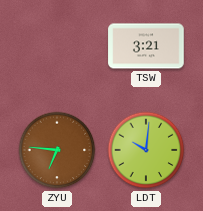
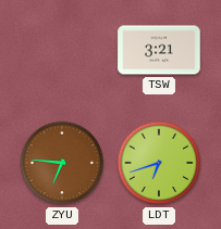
LDT: 10:01 -> 6:42
